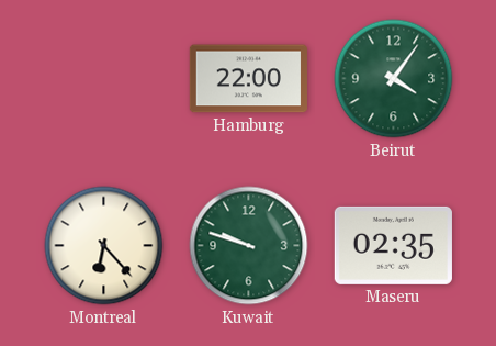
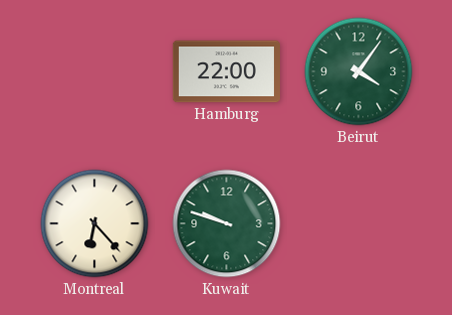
Maseru: 02:35 -> none
